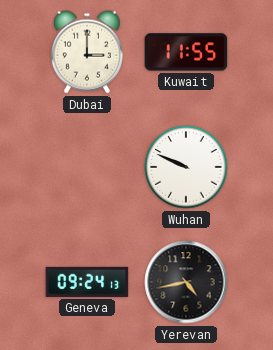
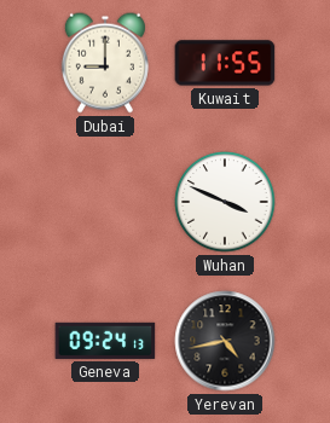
Dubai: 3:00 -> 9:00
Wuhan: 9:49 -> 3:49
